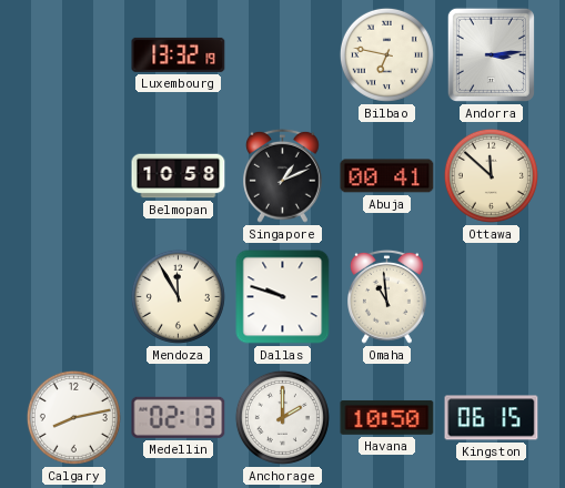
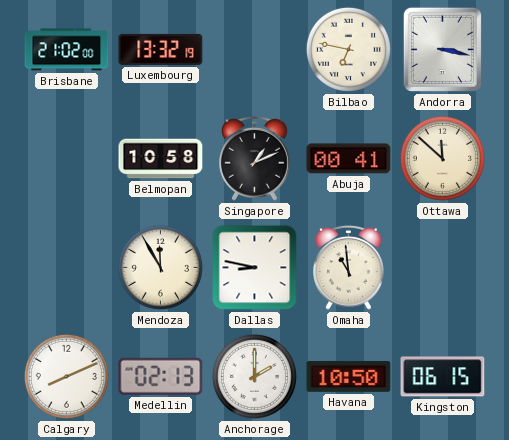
Brisbane: none -> 21:02
Andorra: 3:14 -> 3:17
Dallas: 9:48 -> 8:47
Calgary: 8:13 -> 8:11
